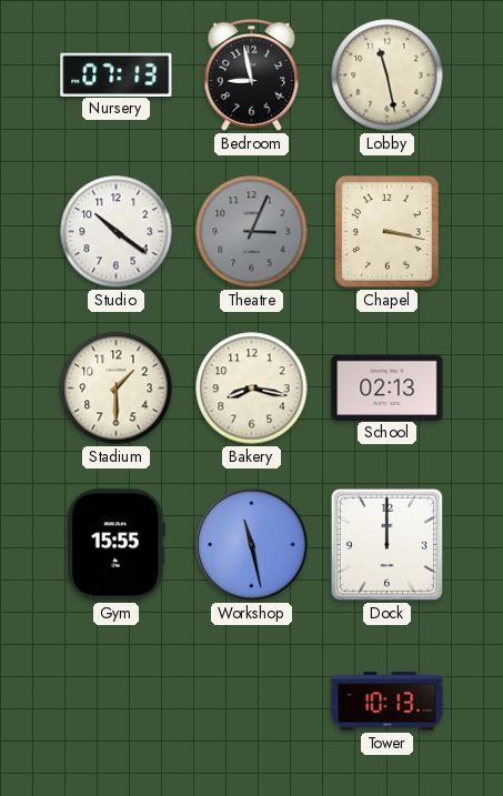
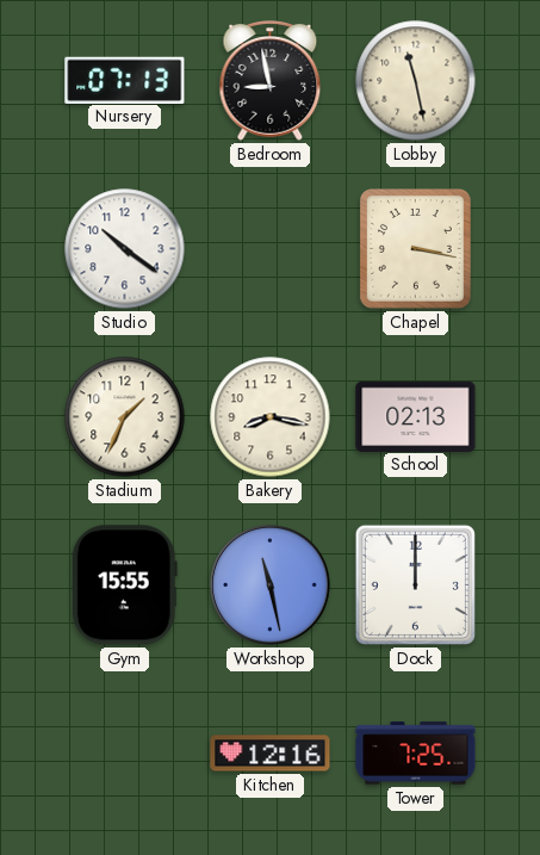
Theatre: 3:04 -> none
Stadium: 1:30 -> 1:34
Kitchen: none -> 12:16
Tower: 10:13 -> 7:25
